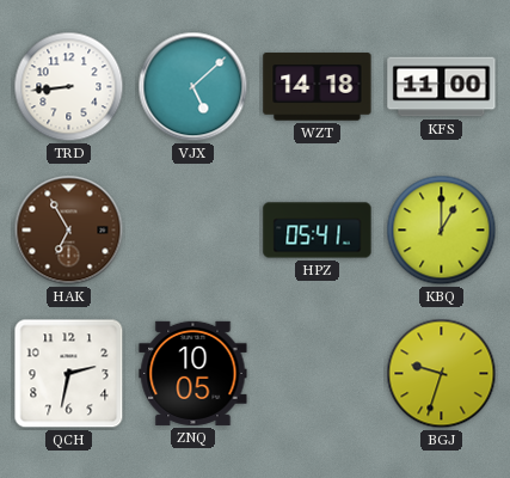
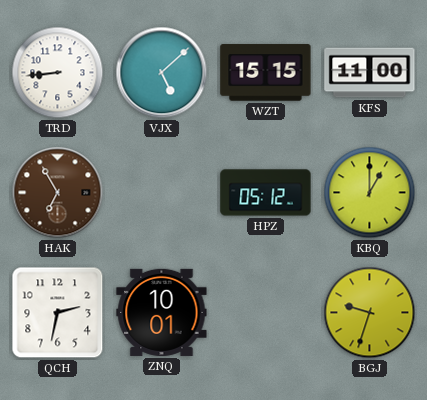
WZT: 14:18 -> 15:15
HPZ: 05:41 -> 05:12
ZNQ: 10:05 -> 10:01
